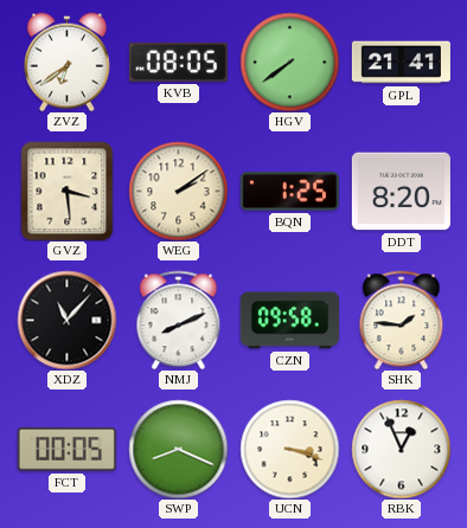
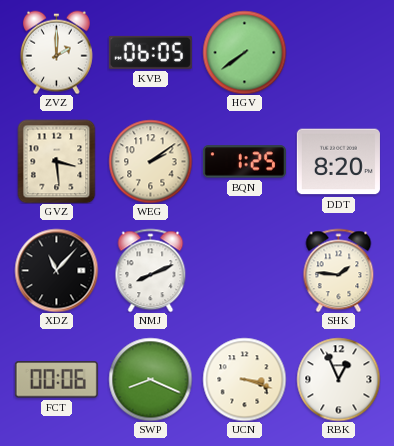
ZVZ: 6:39 -> 2:00
KVB: 08:05 -> 06:05
GPL: 21:41 -> none
CZN: 09:58 -> none
FCT: 00:05 -> 00:06
